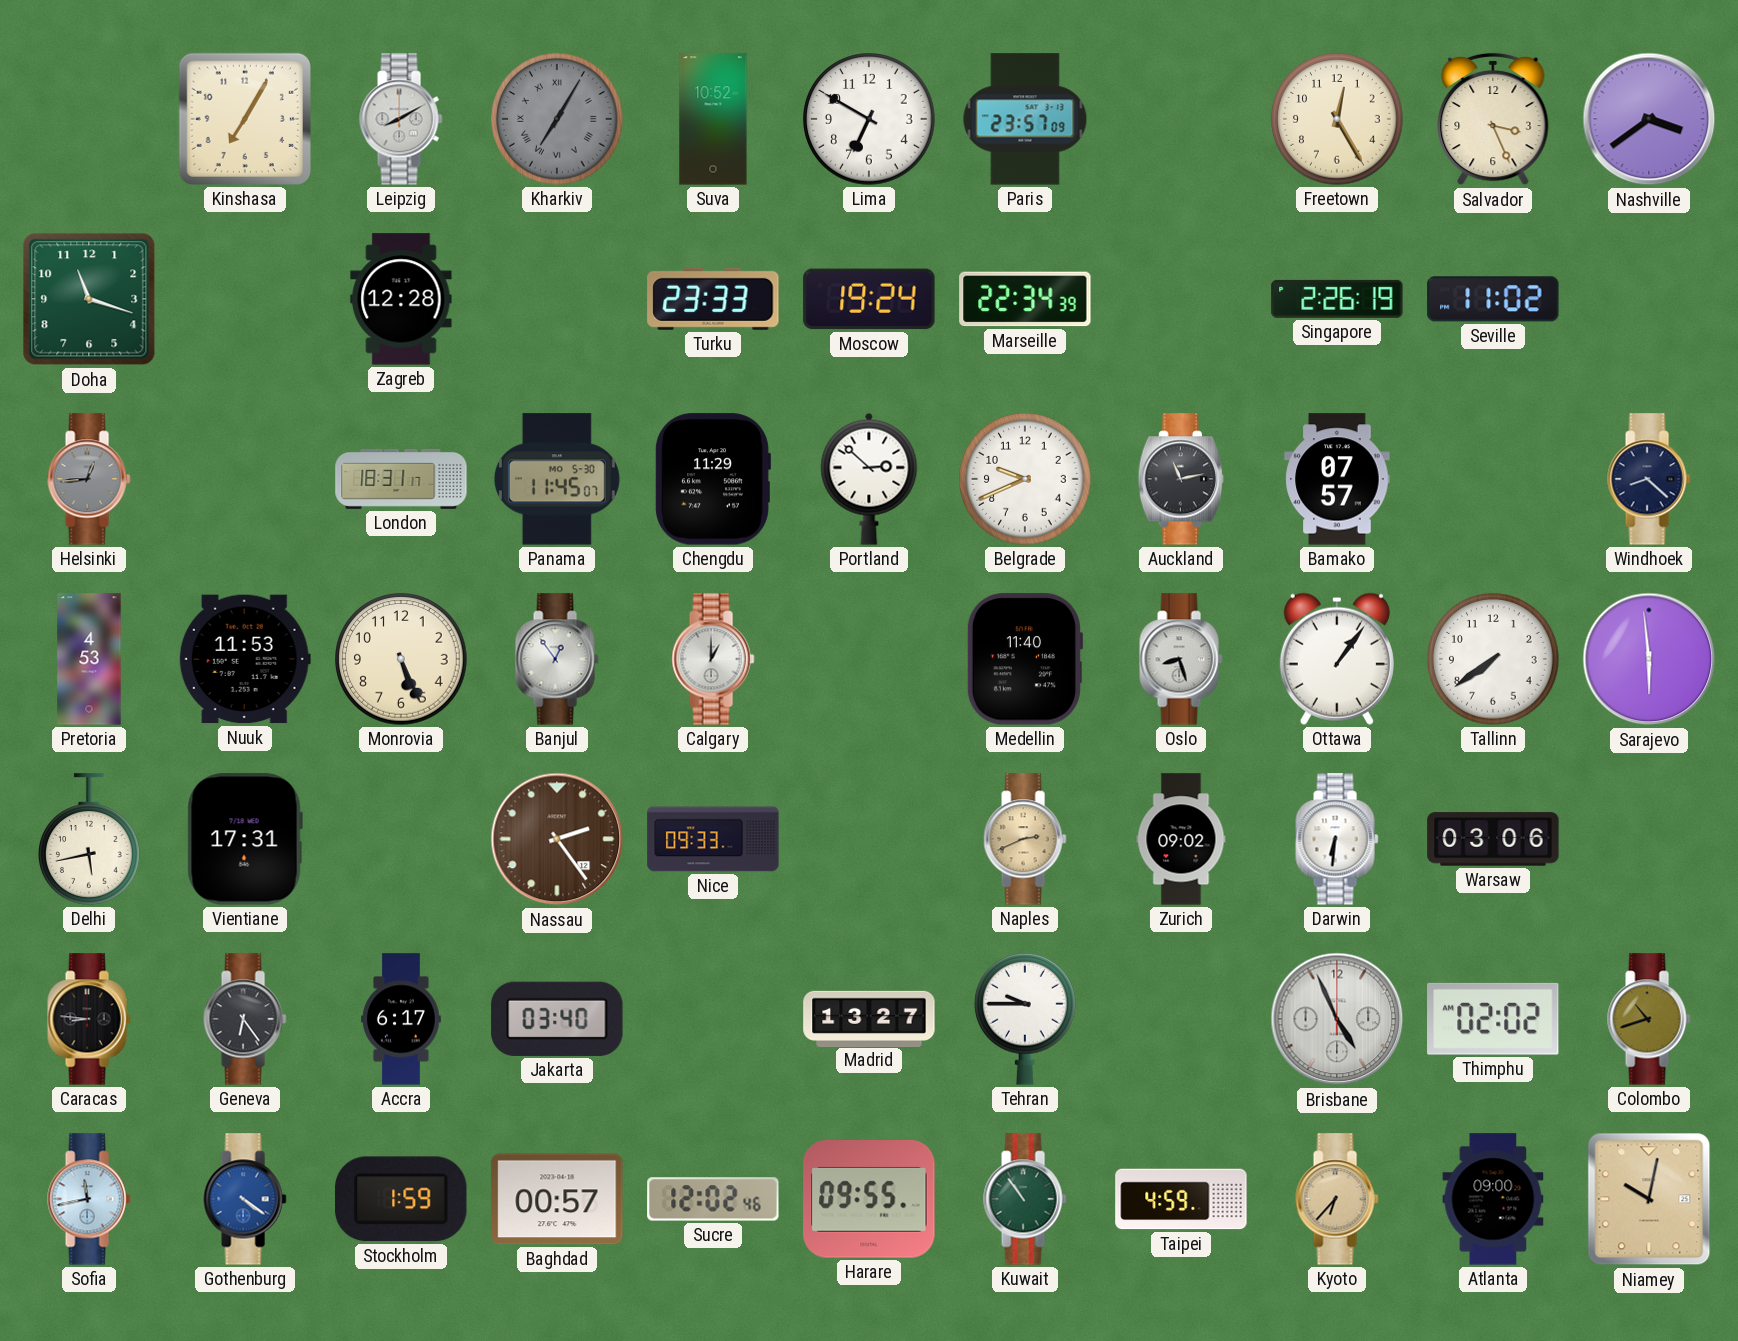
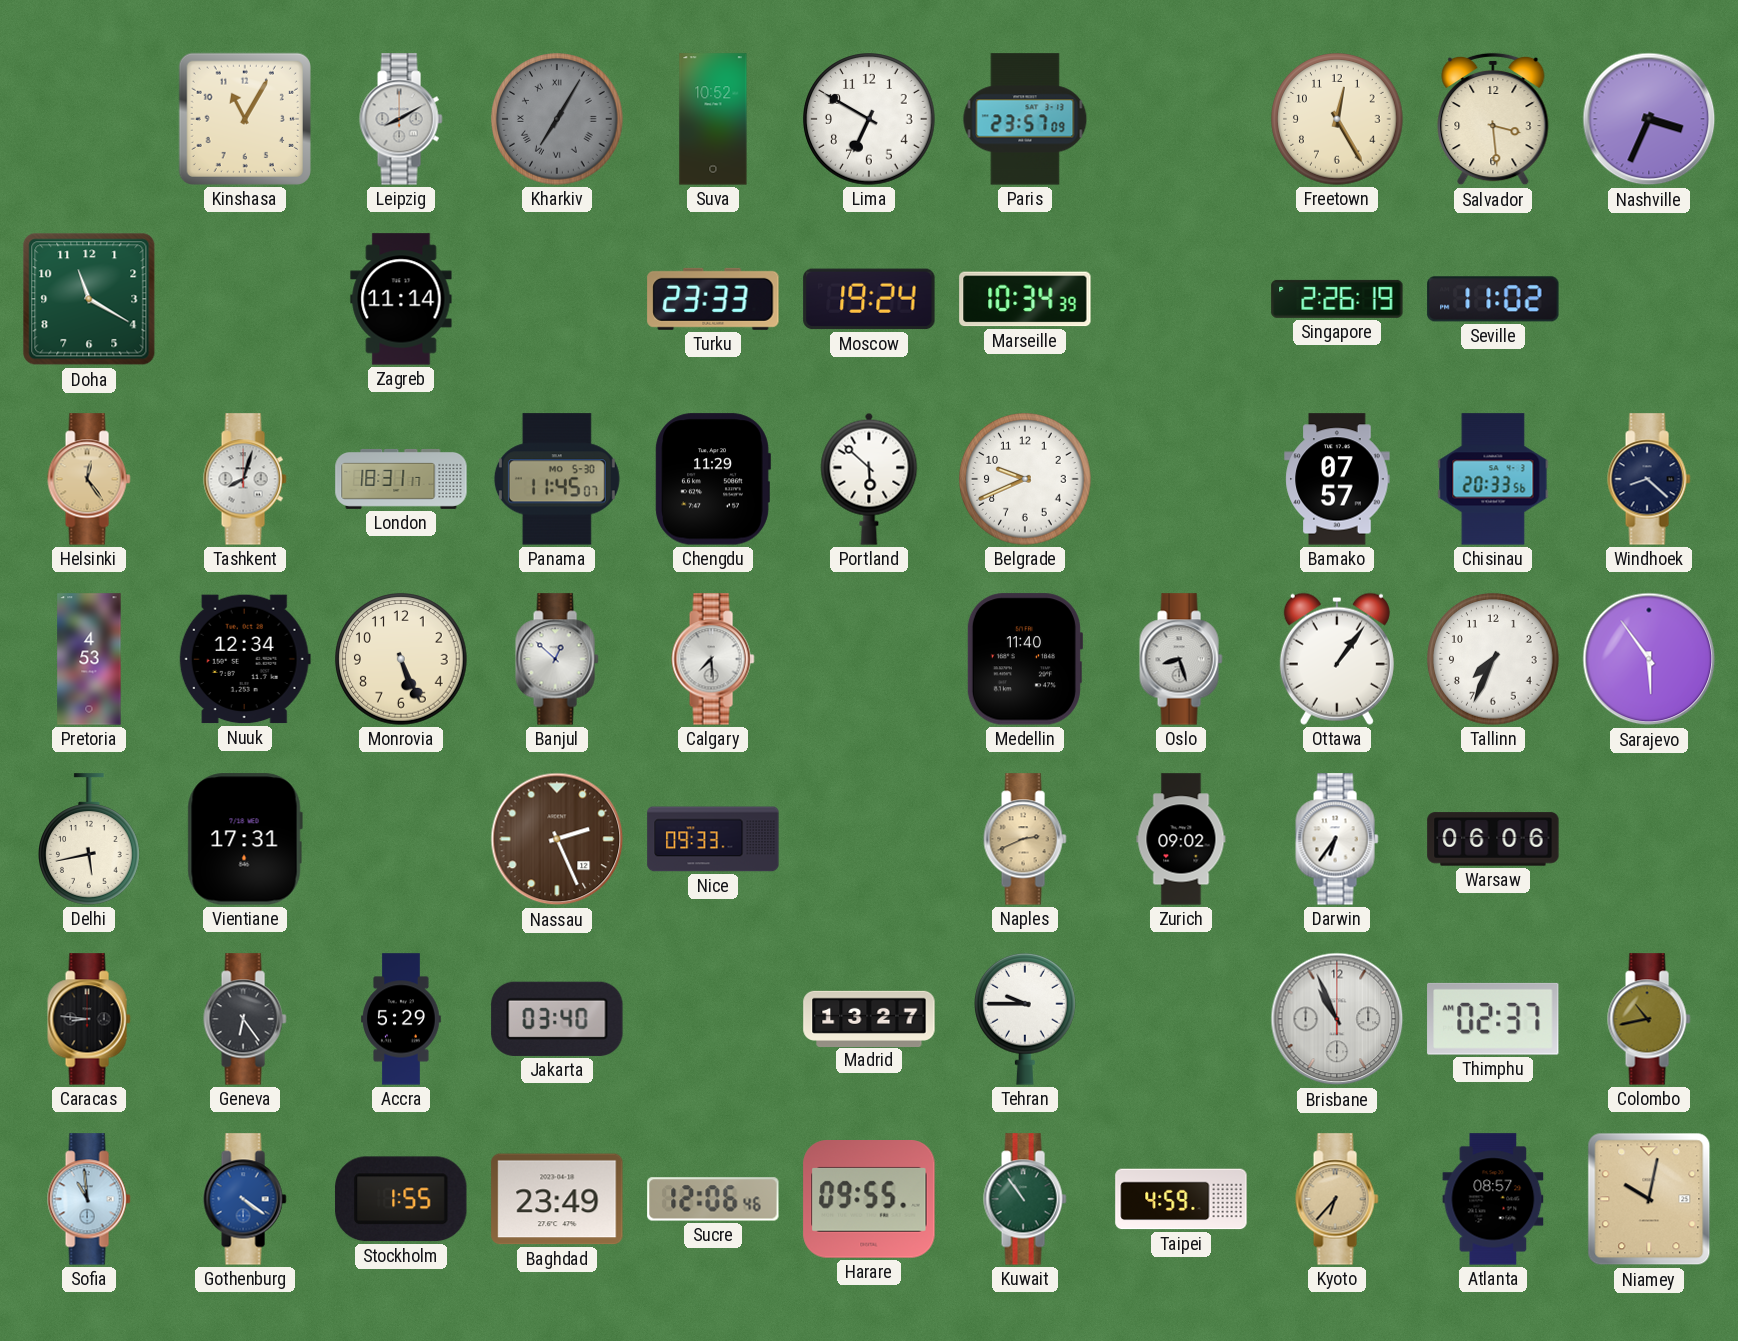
Kinshasa: 7:05 -> 11:05
Salvador: 3:26 -> 3:29
Nashville: 3:39 -> 3:34
Doha: 11:18 -> 11:20
Zagreb: 12:28 -> 11:14
Marseille: 22:34 -> 10:34
Helsinki: 12:44 -> 12:24
Helsinki dial: grey -> champagne
Tashkent: none -> 8:03
Portland: 2:52 -> 5:52
Auckland: 11:13 -> none
Chisinau: none -> 20:33
Nuuk: 11:53 -> 12:34
Banjul: 12:54 -> 12:52
Calgary: 1:00 -> 7:29
Tallinn: 7:39 -> 7:34
Sarajevo: 5:59 -> 5:54
Nassau: 2:24 -> 2:26
Darwin: 6:31 -> 6:36
Warsaw: 03:06 -> 06:06
Accra: 6:17 -> 5:29
Brisbane: 4:56 -> 10:56
Thimphu: 02:02 -> 02:37
Colombo: 10:42 -> 10:43
Sofia: 11:43 -> 10:59
Stockholm: 1:59 -> 1:55
Baghdad: 00:57 -> 23:49
Sucre: 12:02 -> 12:06
Atlanta: 09:00 -> 08:57
